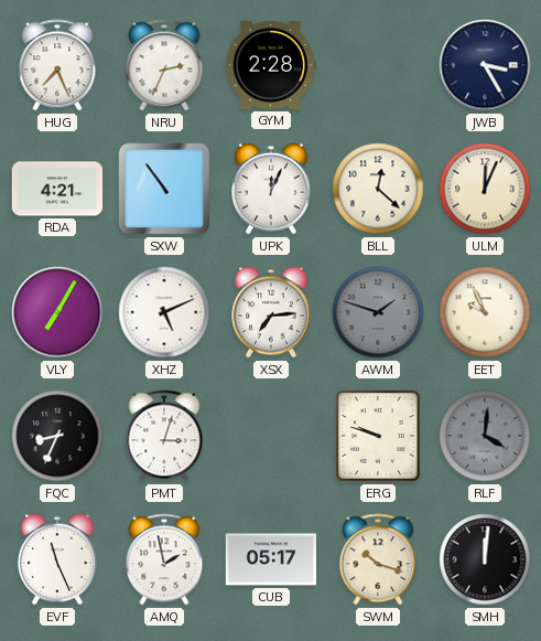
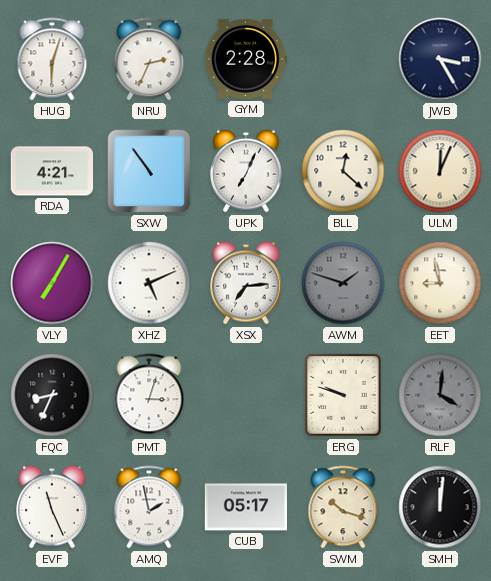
HUG: 7:26 -> 6:03
UPK: 12:04 -> 7:04
EET: 9:56 -> 8:58
